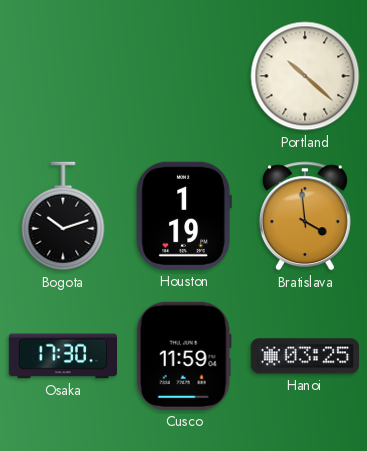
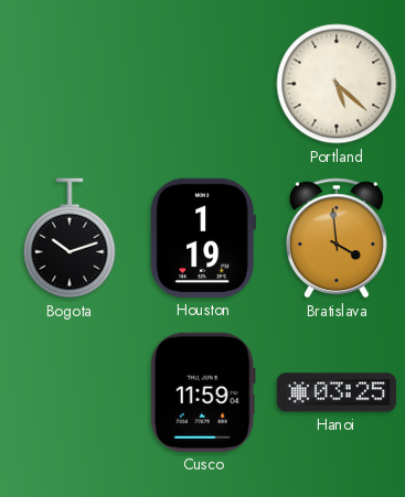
Portland: 10:22 -> 5:22
Osaka: 17:30 -> none
